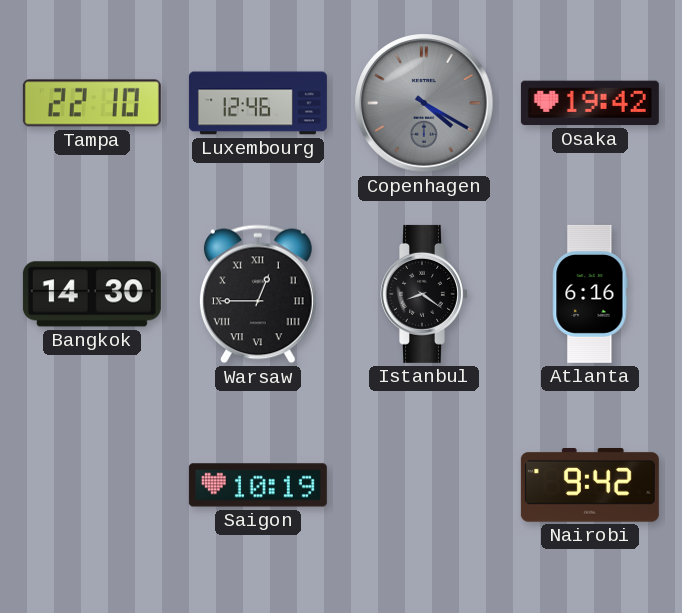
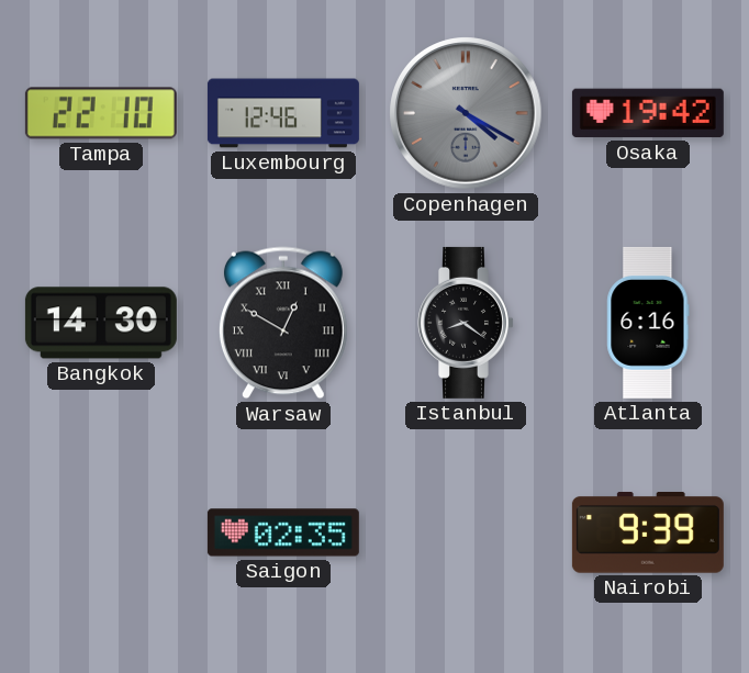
Warsaw: 12:45 -> 12:50
Saigon: 10:19 -> 02:35
Nairobi: 9:42 -> 9:39
